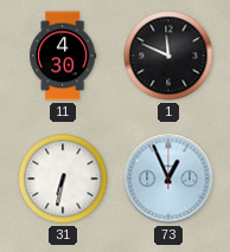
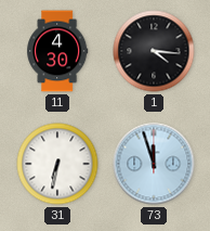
1: 11:49 -> 4:16
73: 12:56 -> 11:57
